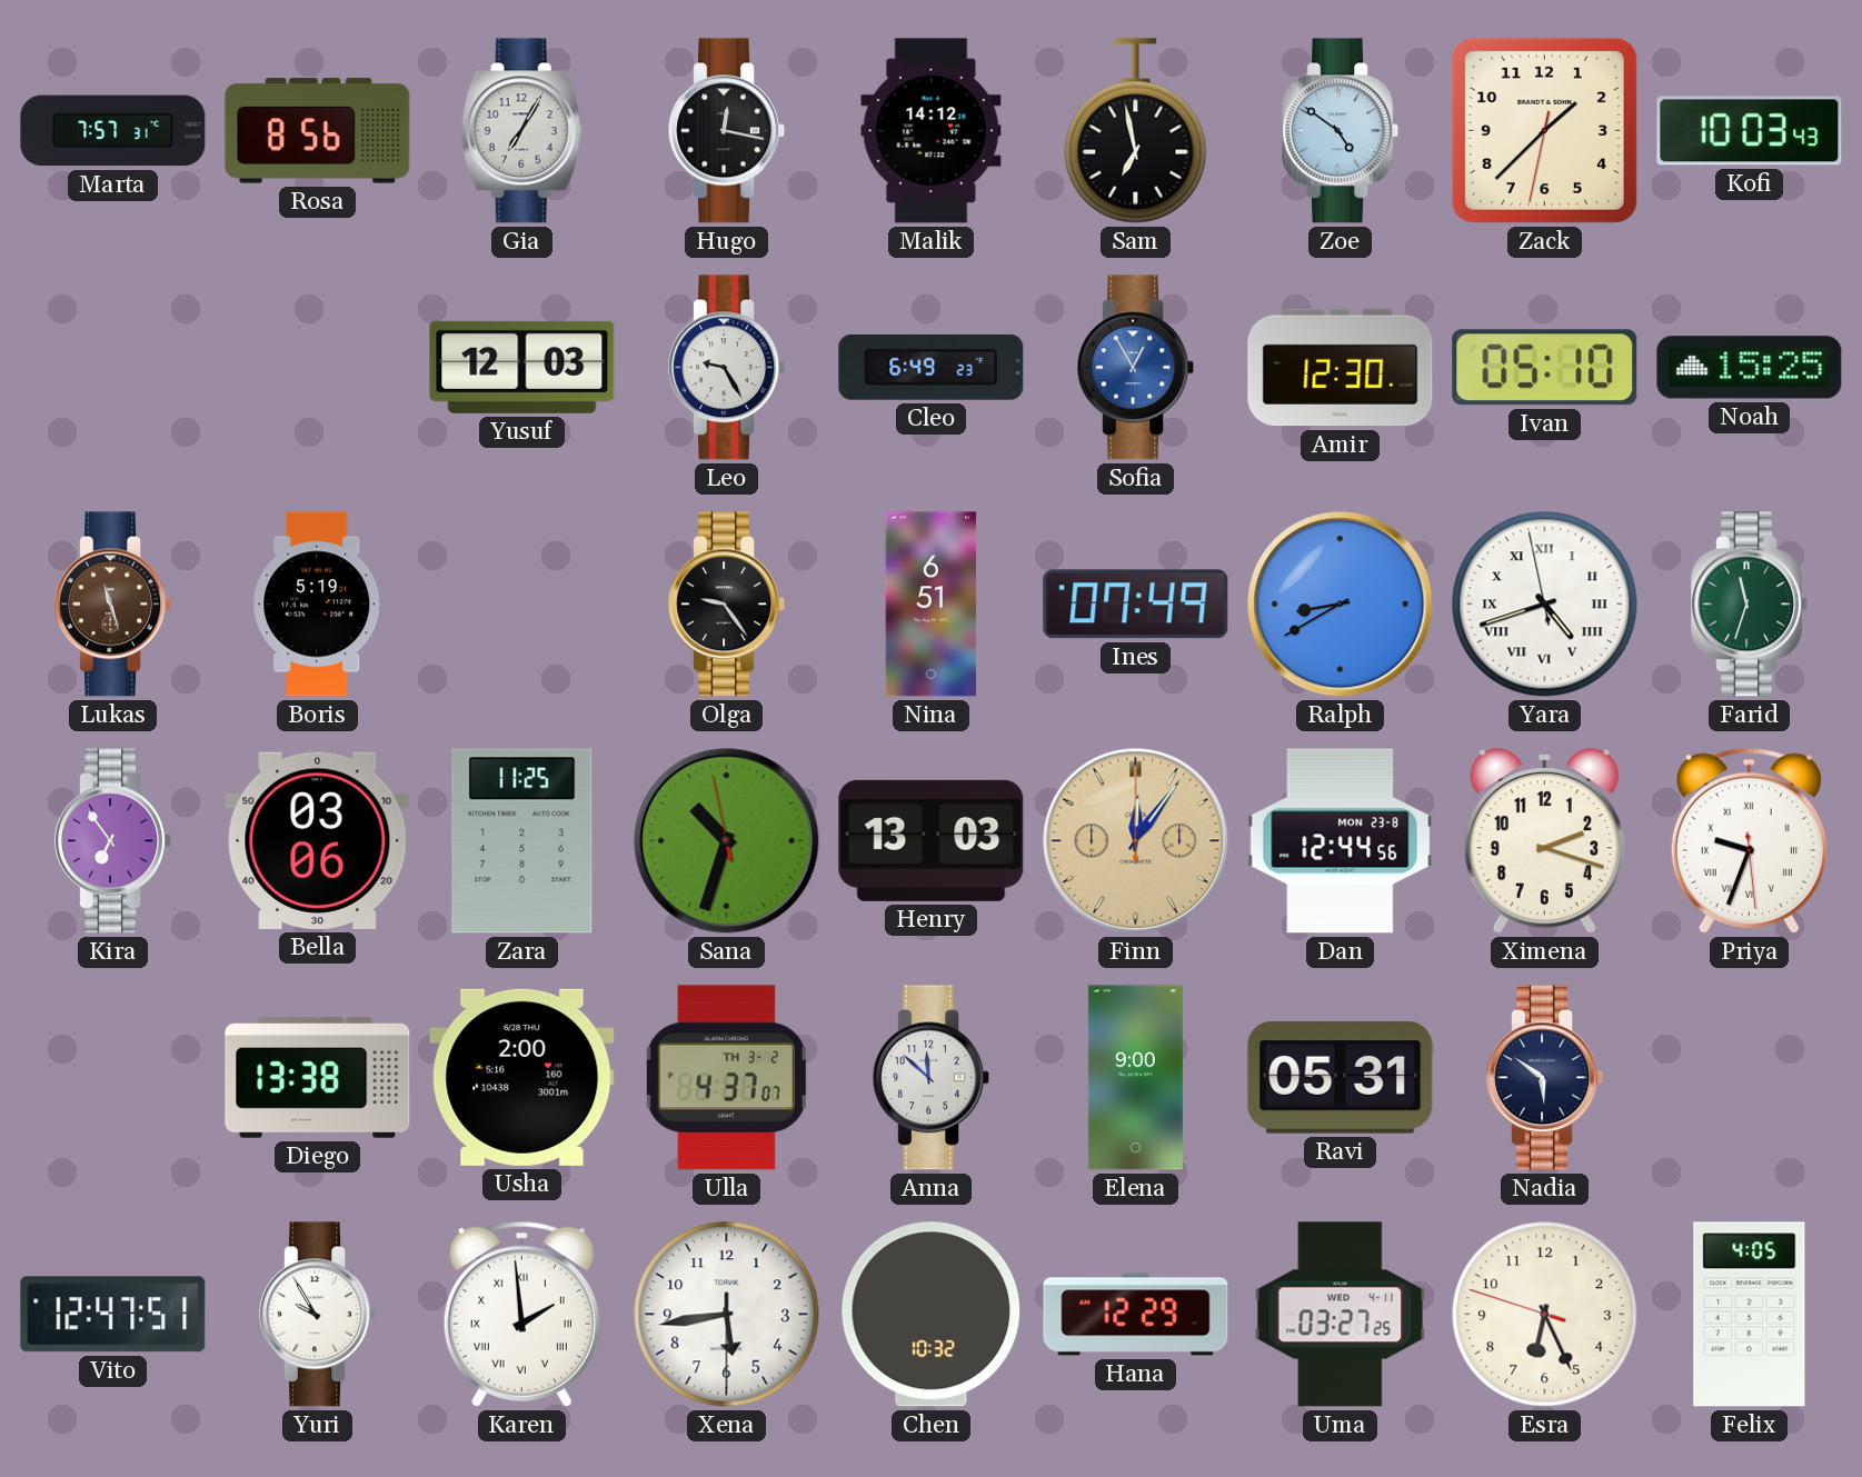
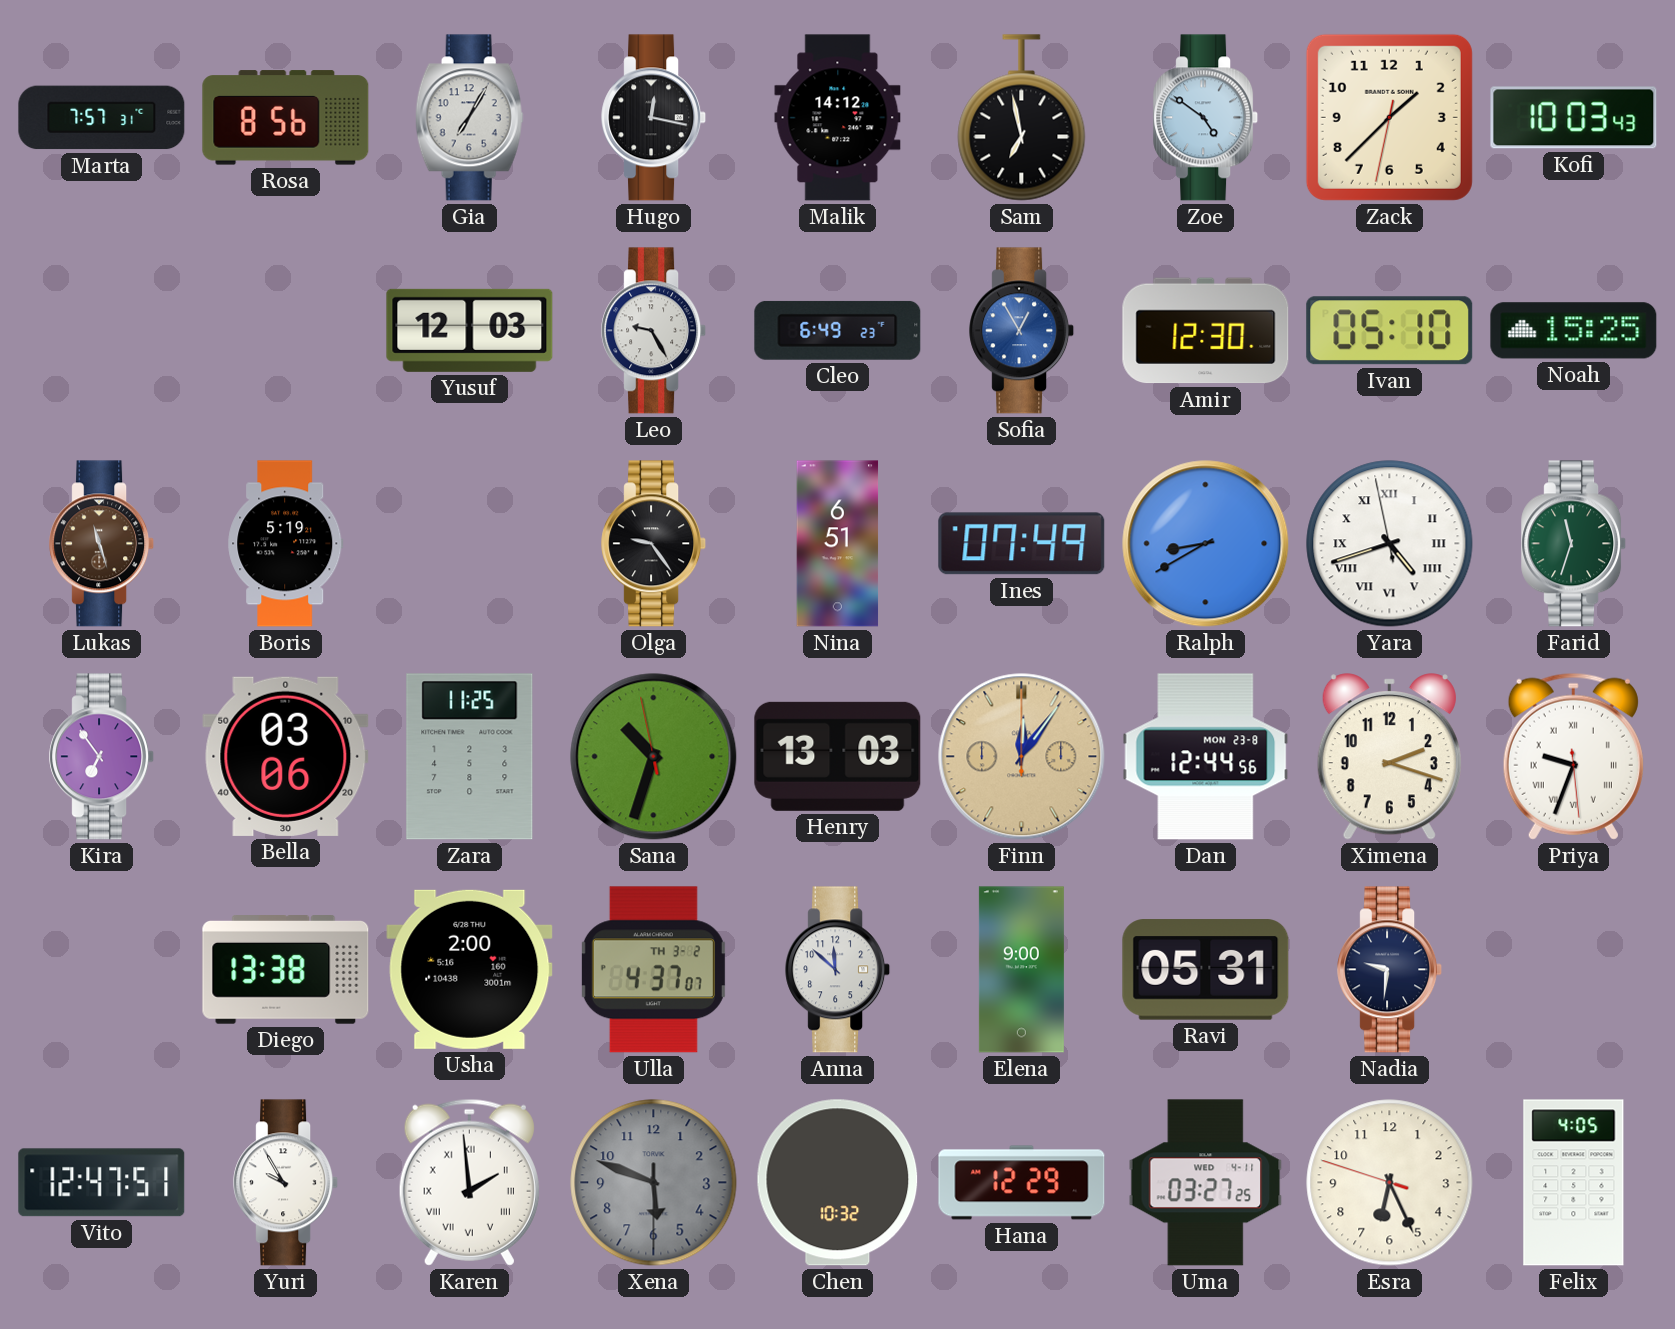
Nadia: 5:51 -> 9:31
Xena: 5:43 -> 5:48
Xena dial: white -> grey
